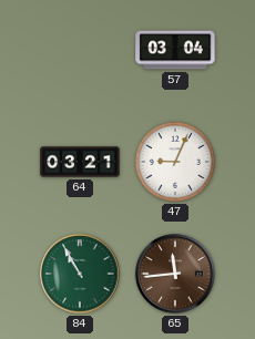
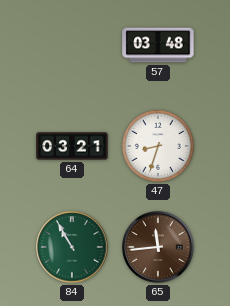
57: 03:04 -> 03:48
47: 9:04 -> 8:33
